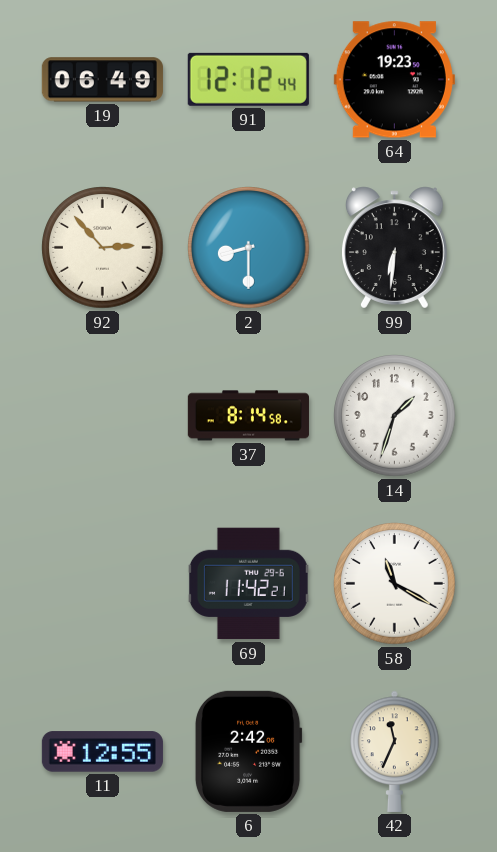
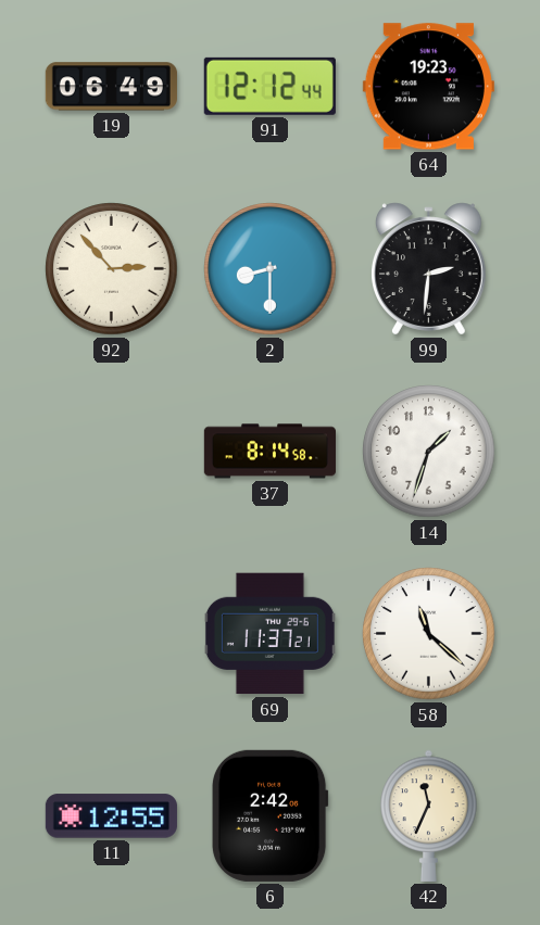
99: 6:31 -> 2:31
69: 11:42 -> 11:37
58: 11:20 -> 11:22
